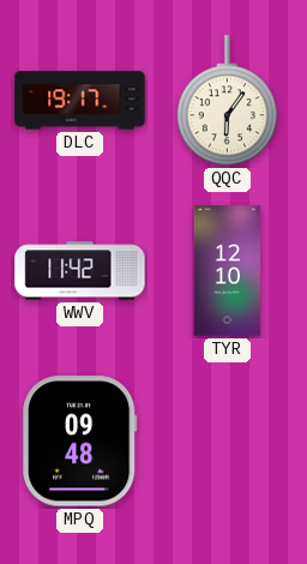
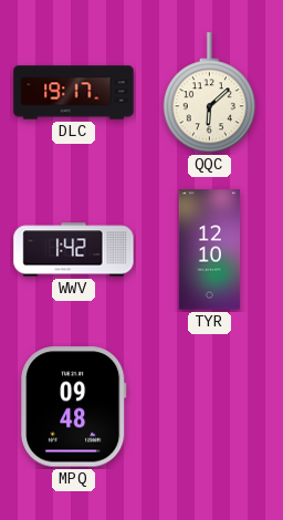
QQC: 6:06 -> 6:08
WWV: 11:42 -> 1:42
